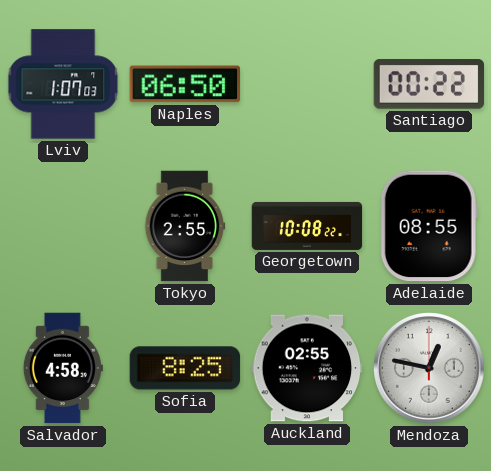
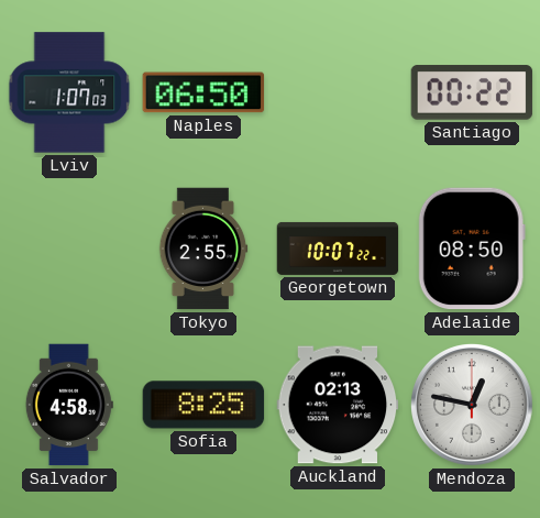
Georgetown: 10:08 -> 10:07
Adelaide: 08:55 -> 08:50
Auckland: 02:55 -> 02:13
